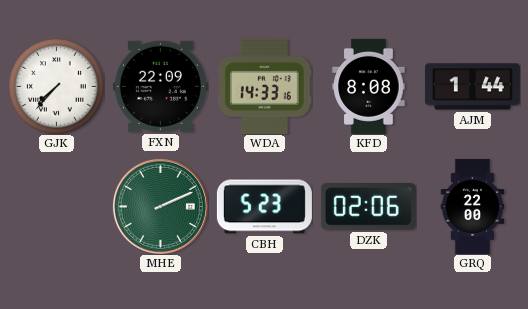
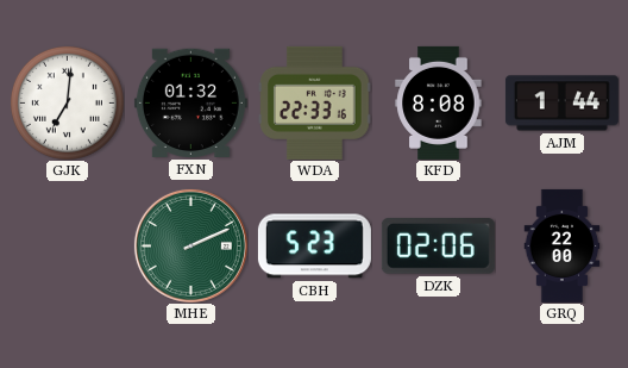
GJK: 7:37 -> 7:01
FXN: 22:09 -> 01:32
WDA: 14:33 -> 22:33
